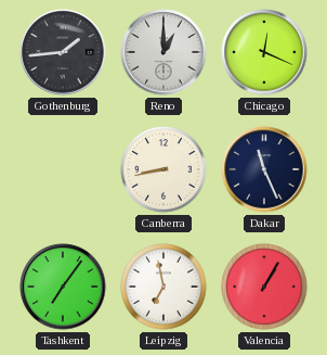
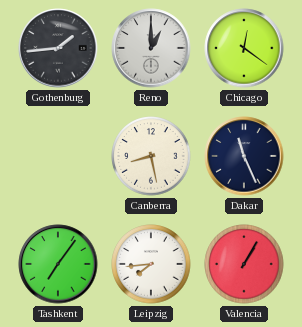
Chicago: 12:19 -> 12:21
Canberra: 8:43 -> 8:28
Leipzig: 6:58 -> 7:44
